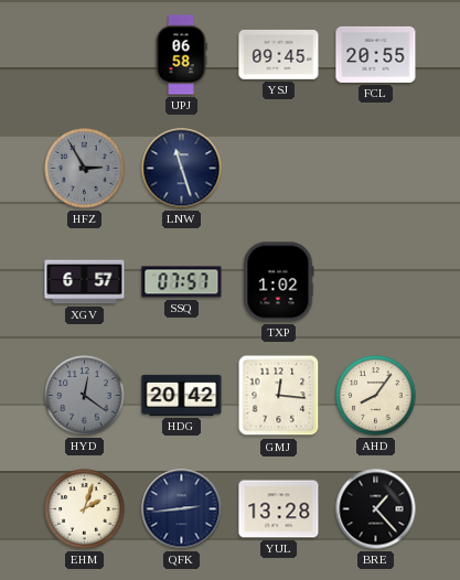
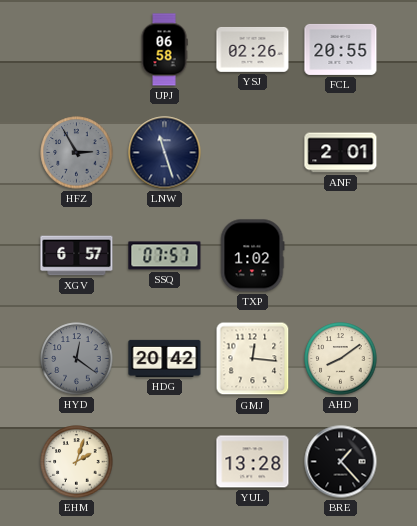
YSJ: 09:45 -> 02:26
ANF: none -> 2:01
AHD: 8:06 -> 8:09
QFK: 2:44 -> none
